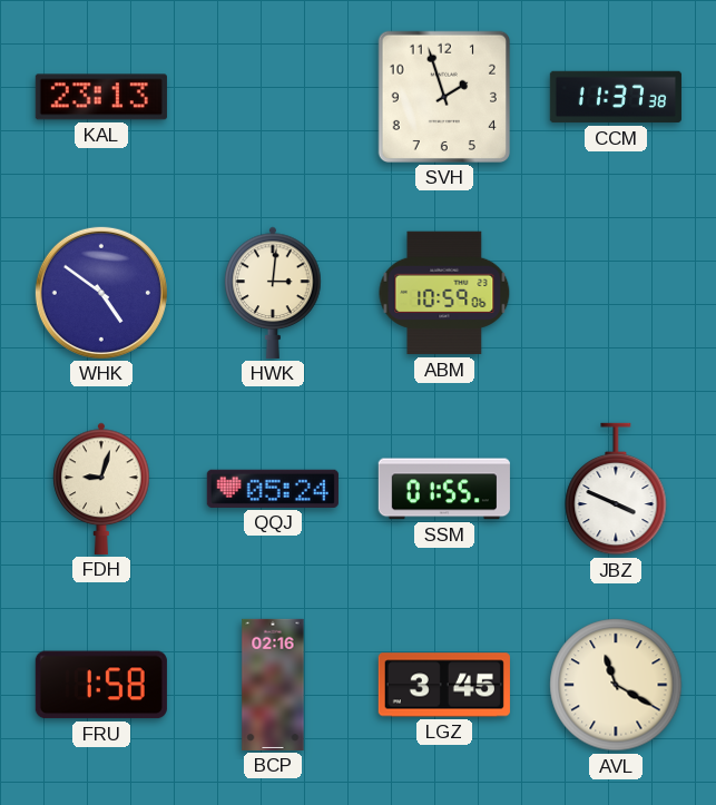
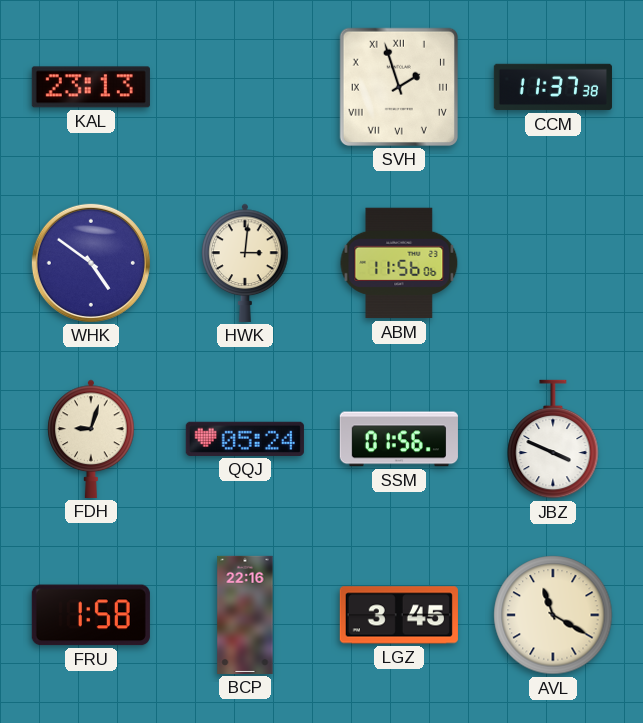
SVH numerals: Arabic -> Roman
ABM: 10:59 -> 11:56
SSM: 01:55 -> 01:56
BCP: 02:16 -> 22:16
